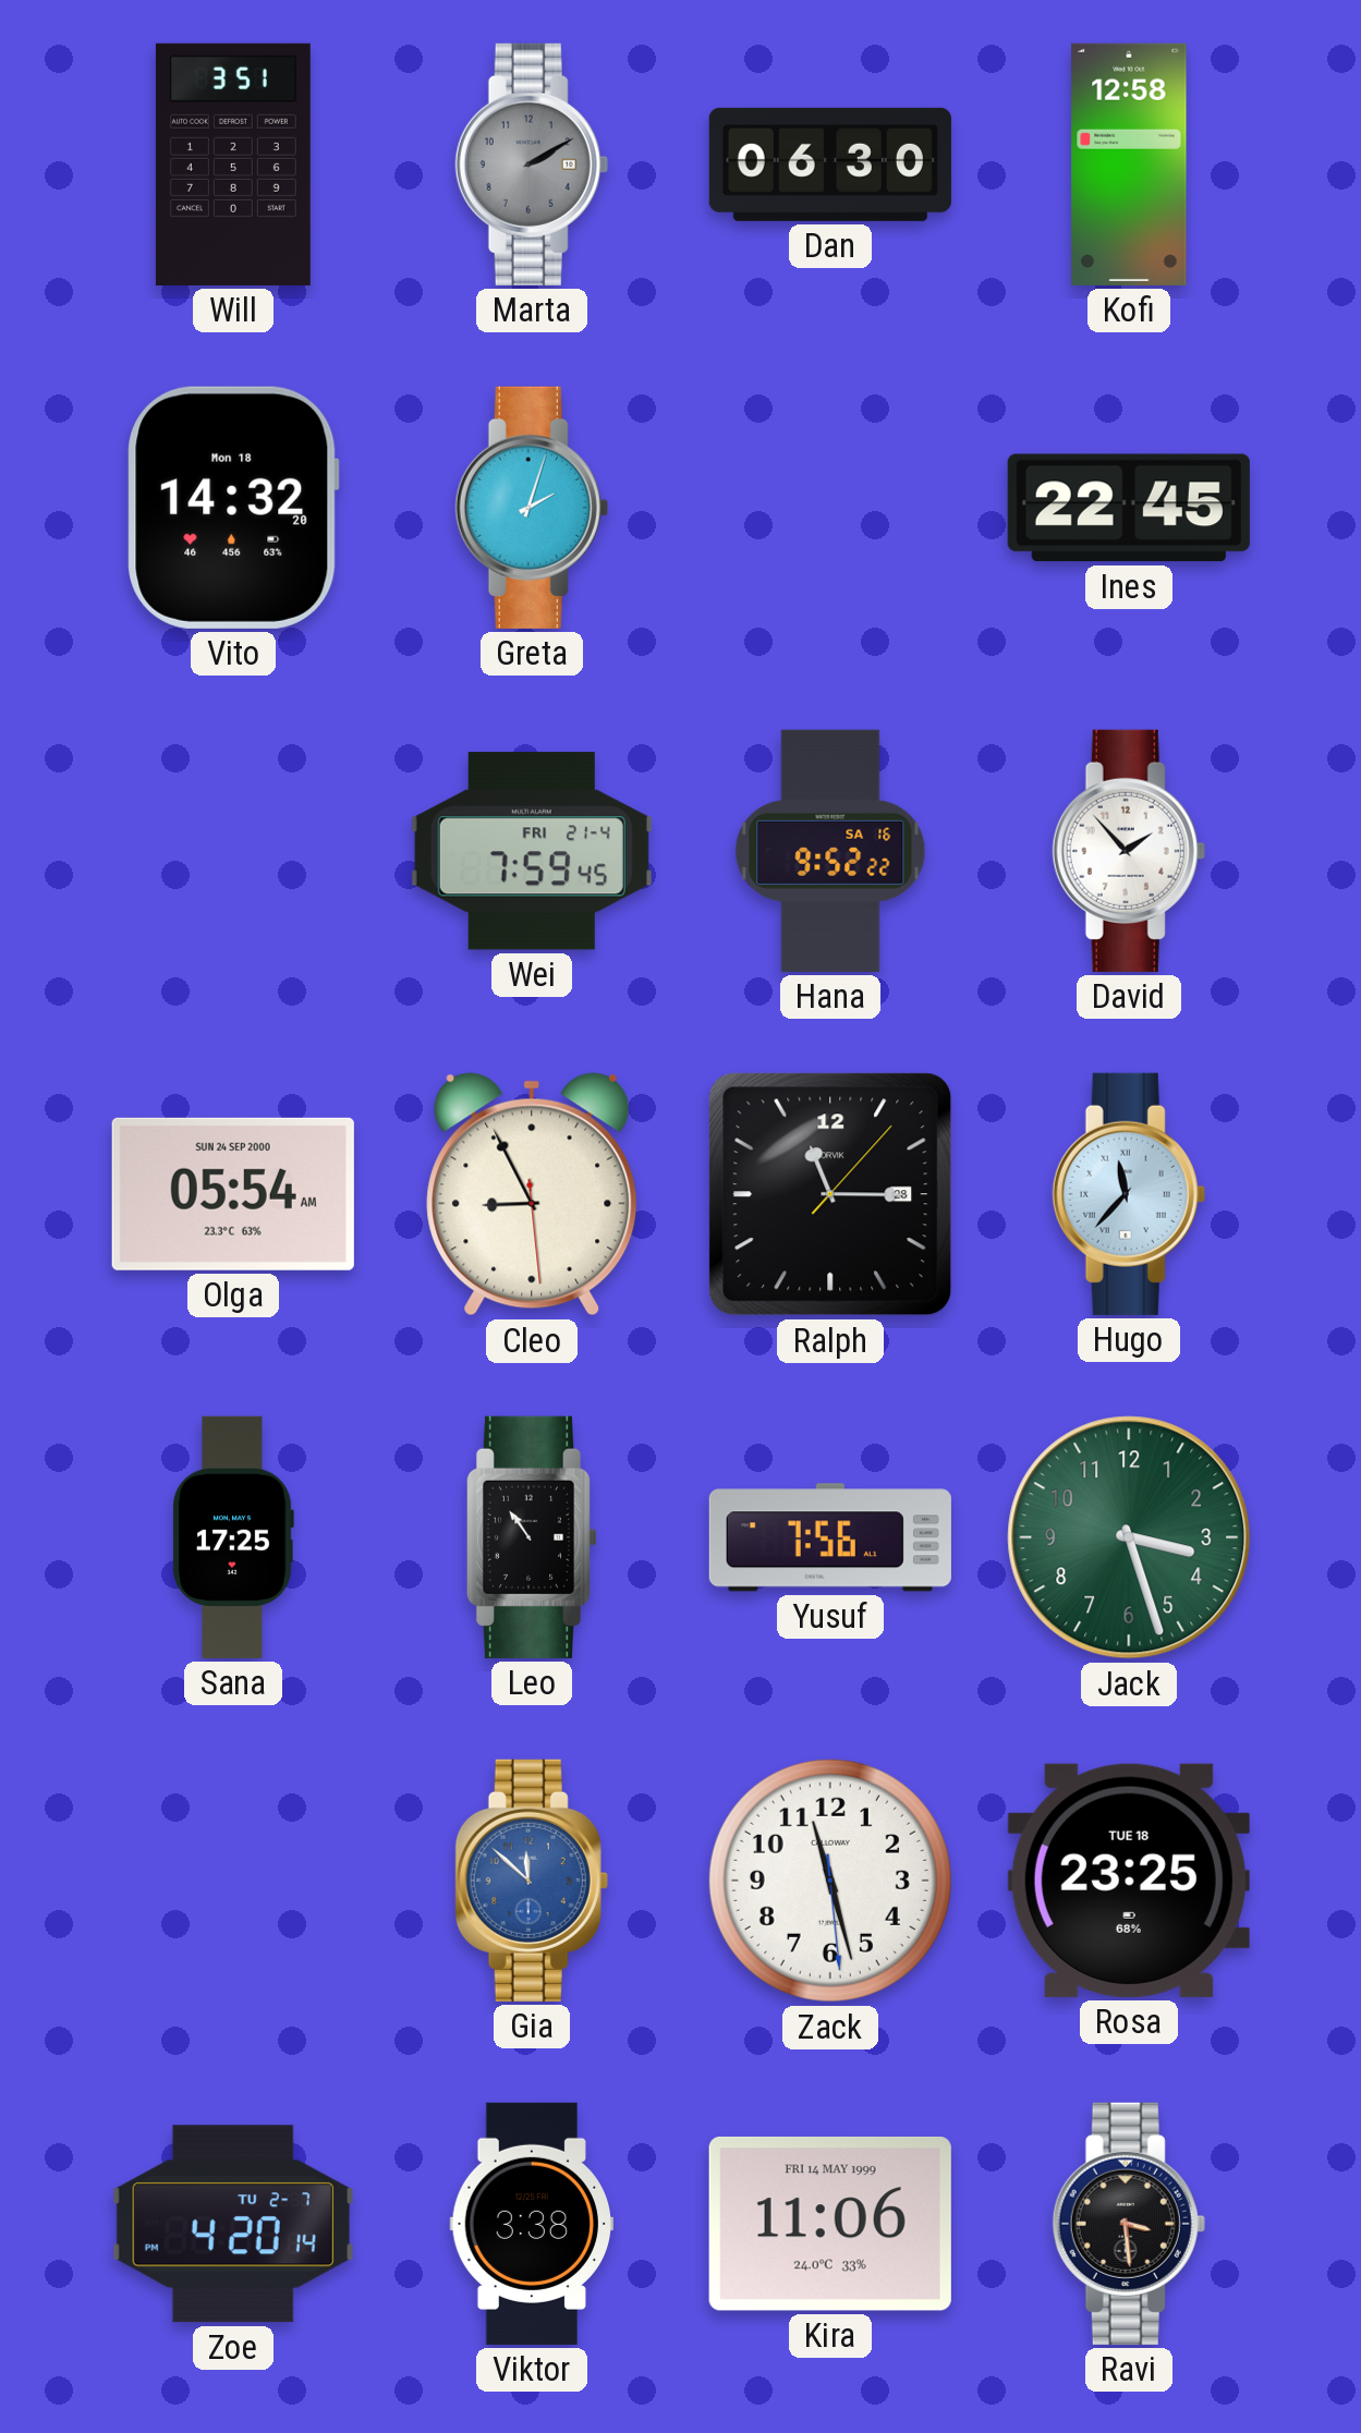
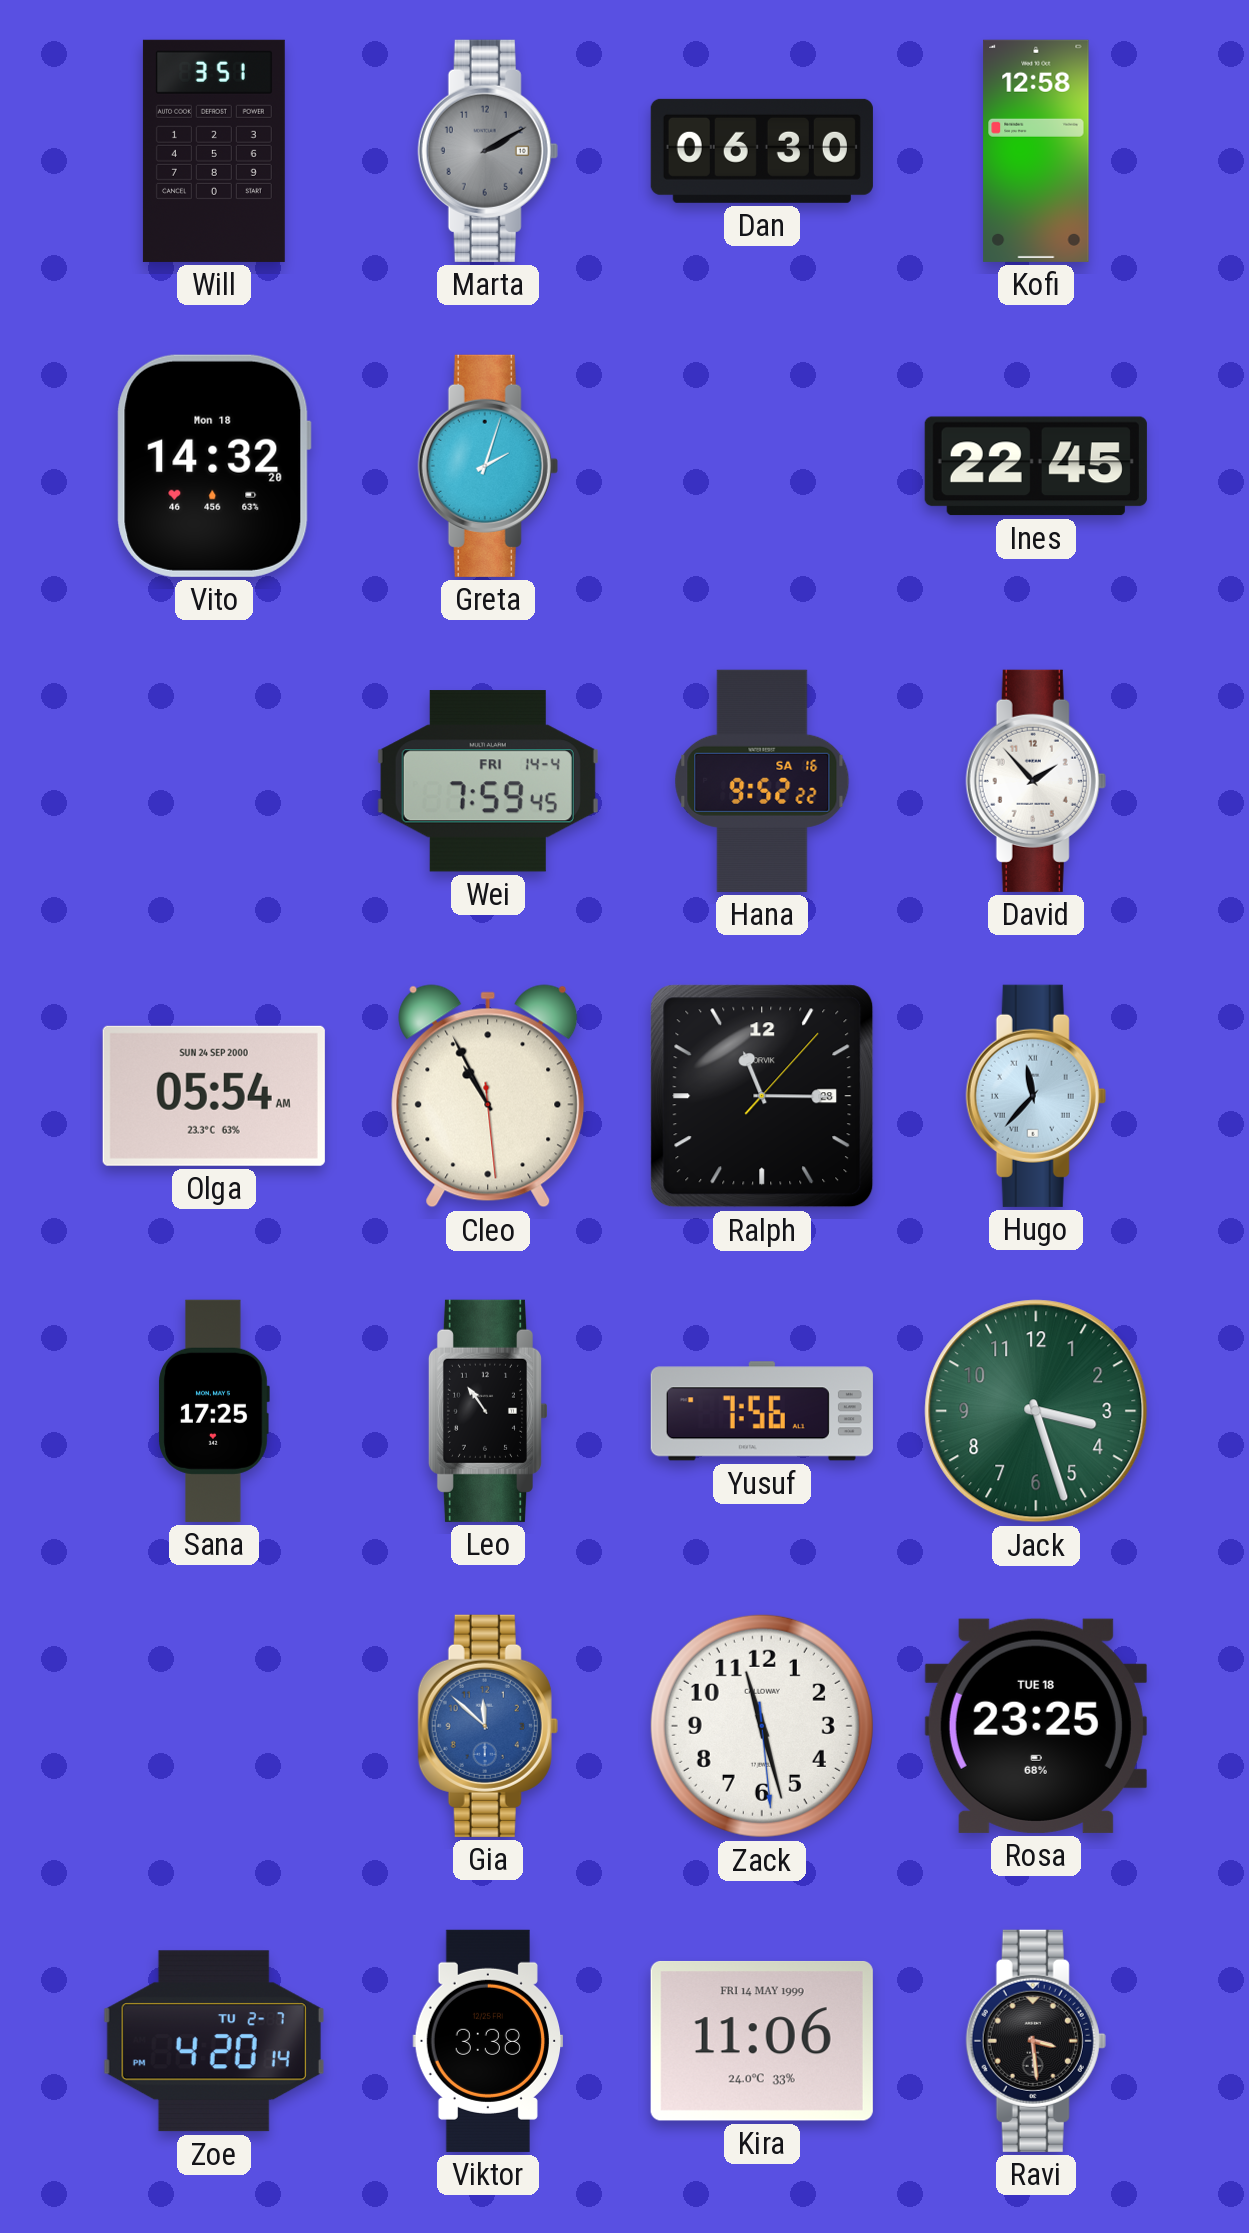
Wei date: FRI 21-4 -> FRI 14-4
Cleo: 8:55 -> 10:55
